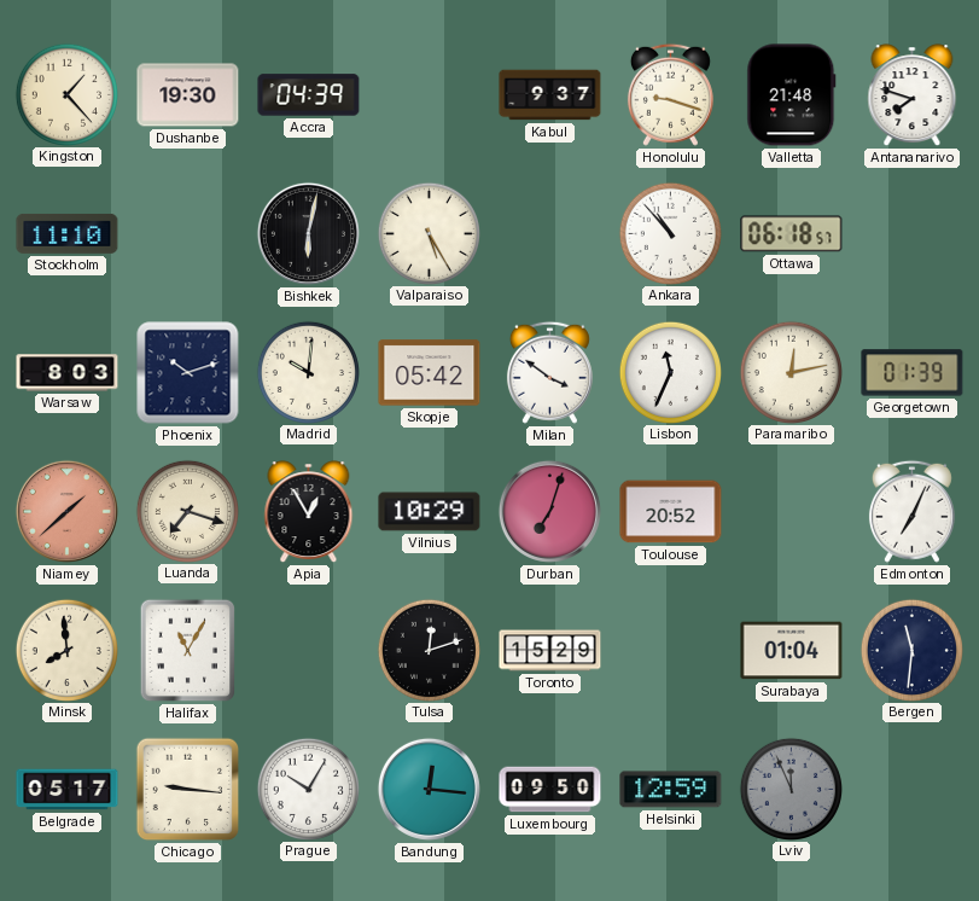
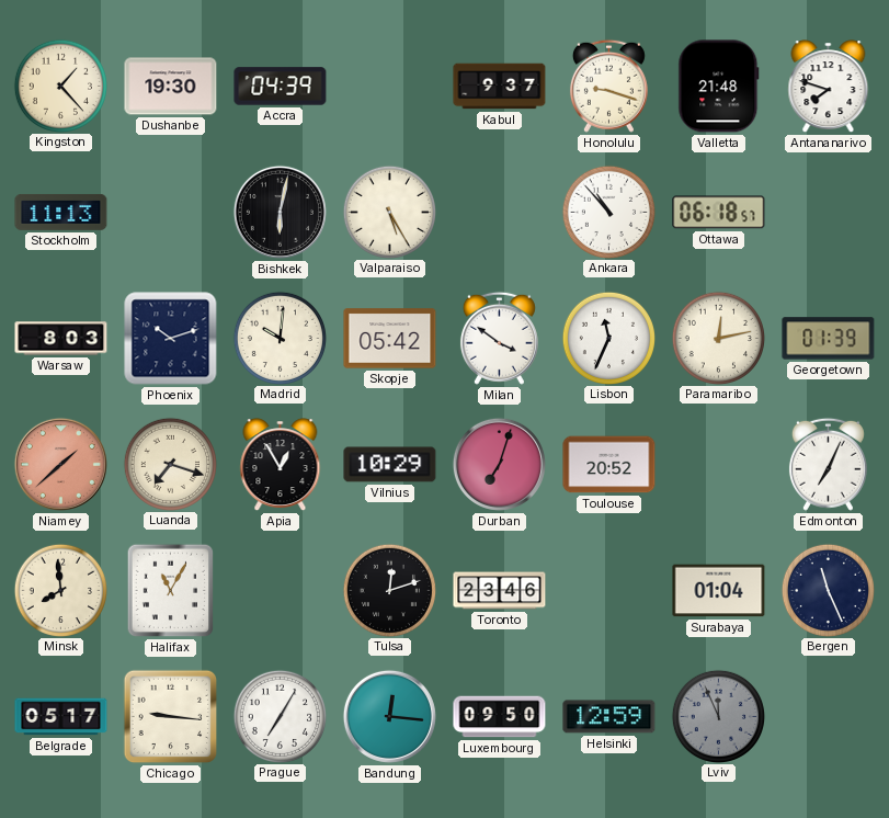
Stockholm: 11:10 -> 11:13
Toronto: 15:29 -> 23:46
Bergen: 11:31 -> 11:26
Prague: 10:05 -> 7:05
